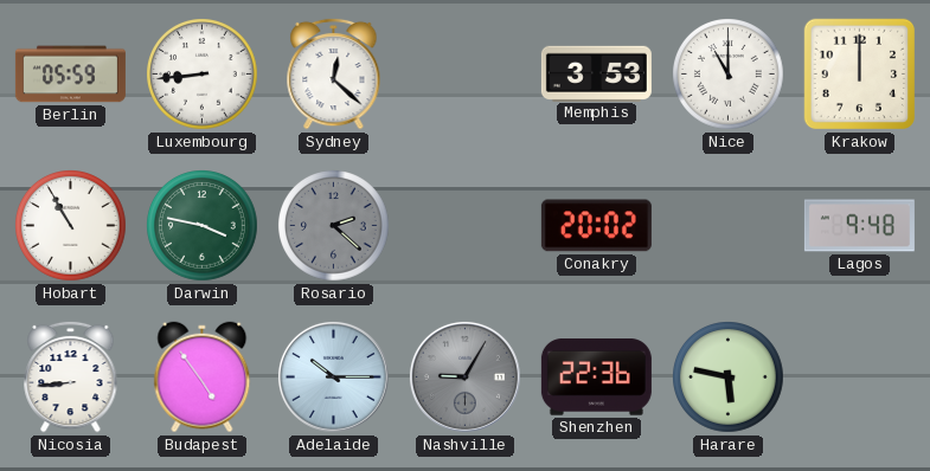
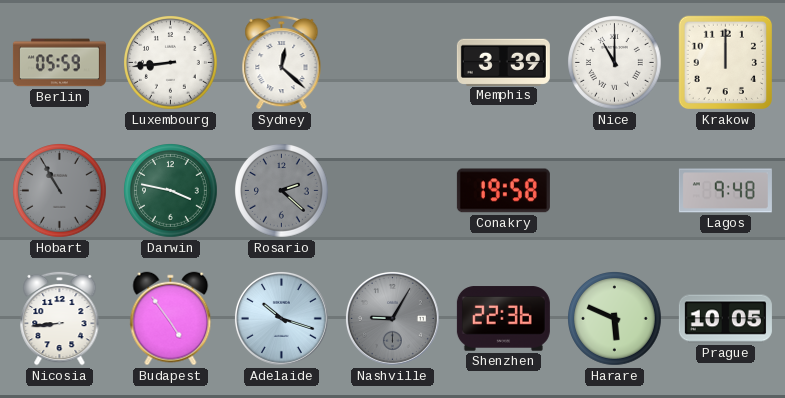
Memphis: 3:53 -> 3:39
Hobart dial: white -> grey
Conakry: 20:02 -> 19:58
Adelaide: 10:15 -> 10:18
Harare: 5:47 -> 5:49
Prague: none -> 10:05
